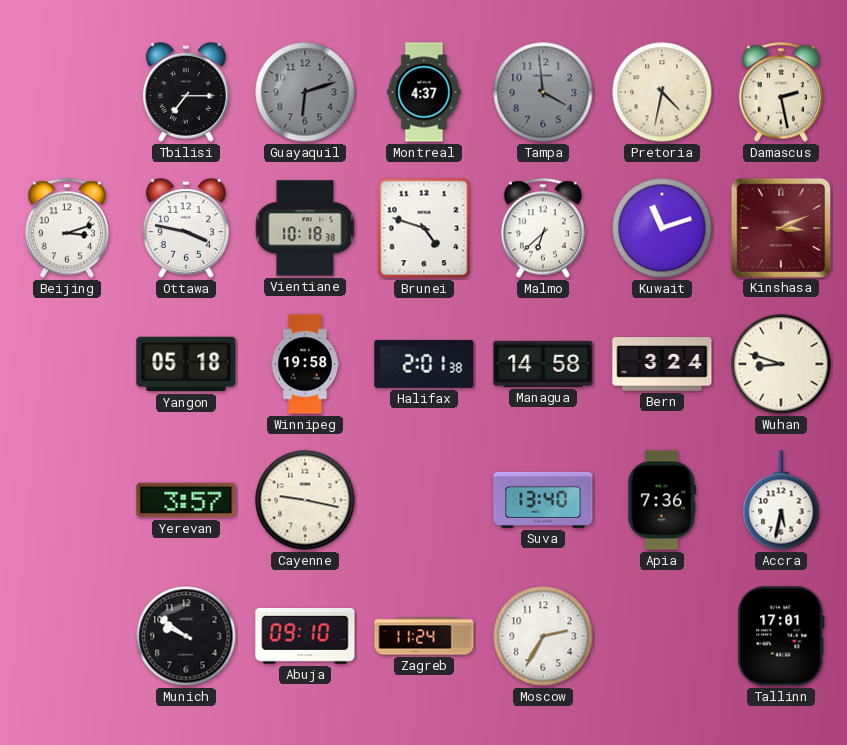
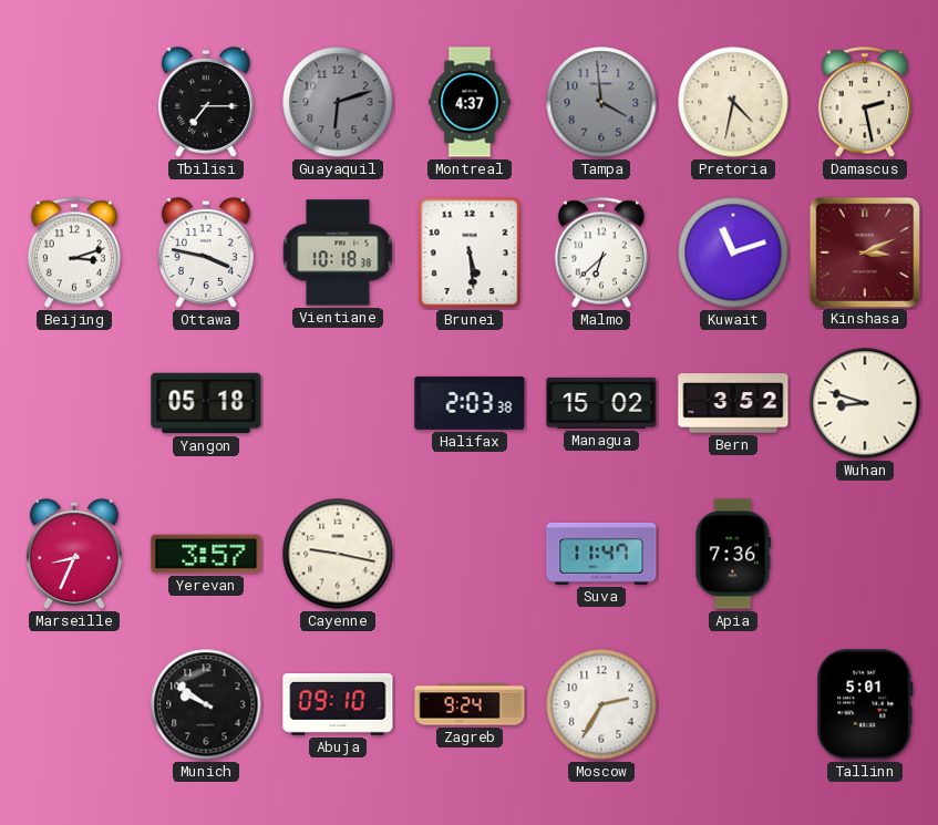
Brunei: 4:48 -> 5:29
Winnipeg: 19:58 -> none
Halifax: 2:01 -> 2:03
Managua: 14:58 -> 15:02
Bern: 3:24 -> 3:52
Marseille: none -> 8:34
Suva: 13:40 -> 11:47
Accra: 5:32 -> none
Zagreb: 11:24 -> 9:24
Tallinn: 17:01 -> 5:01
